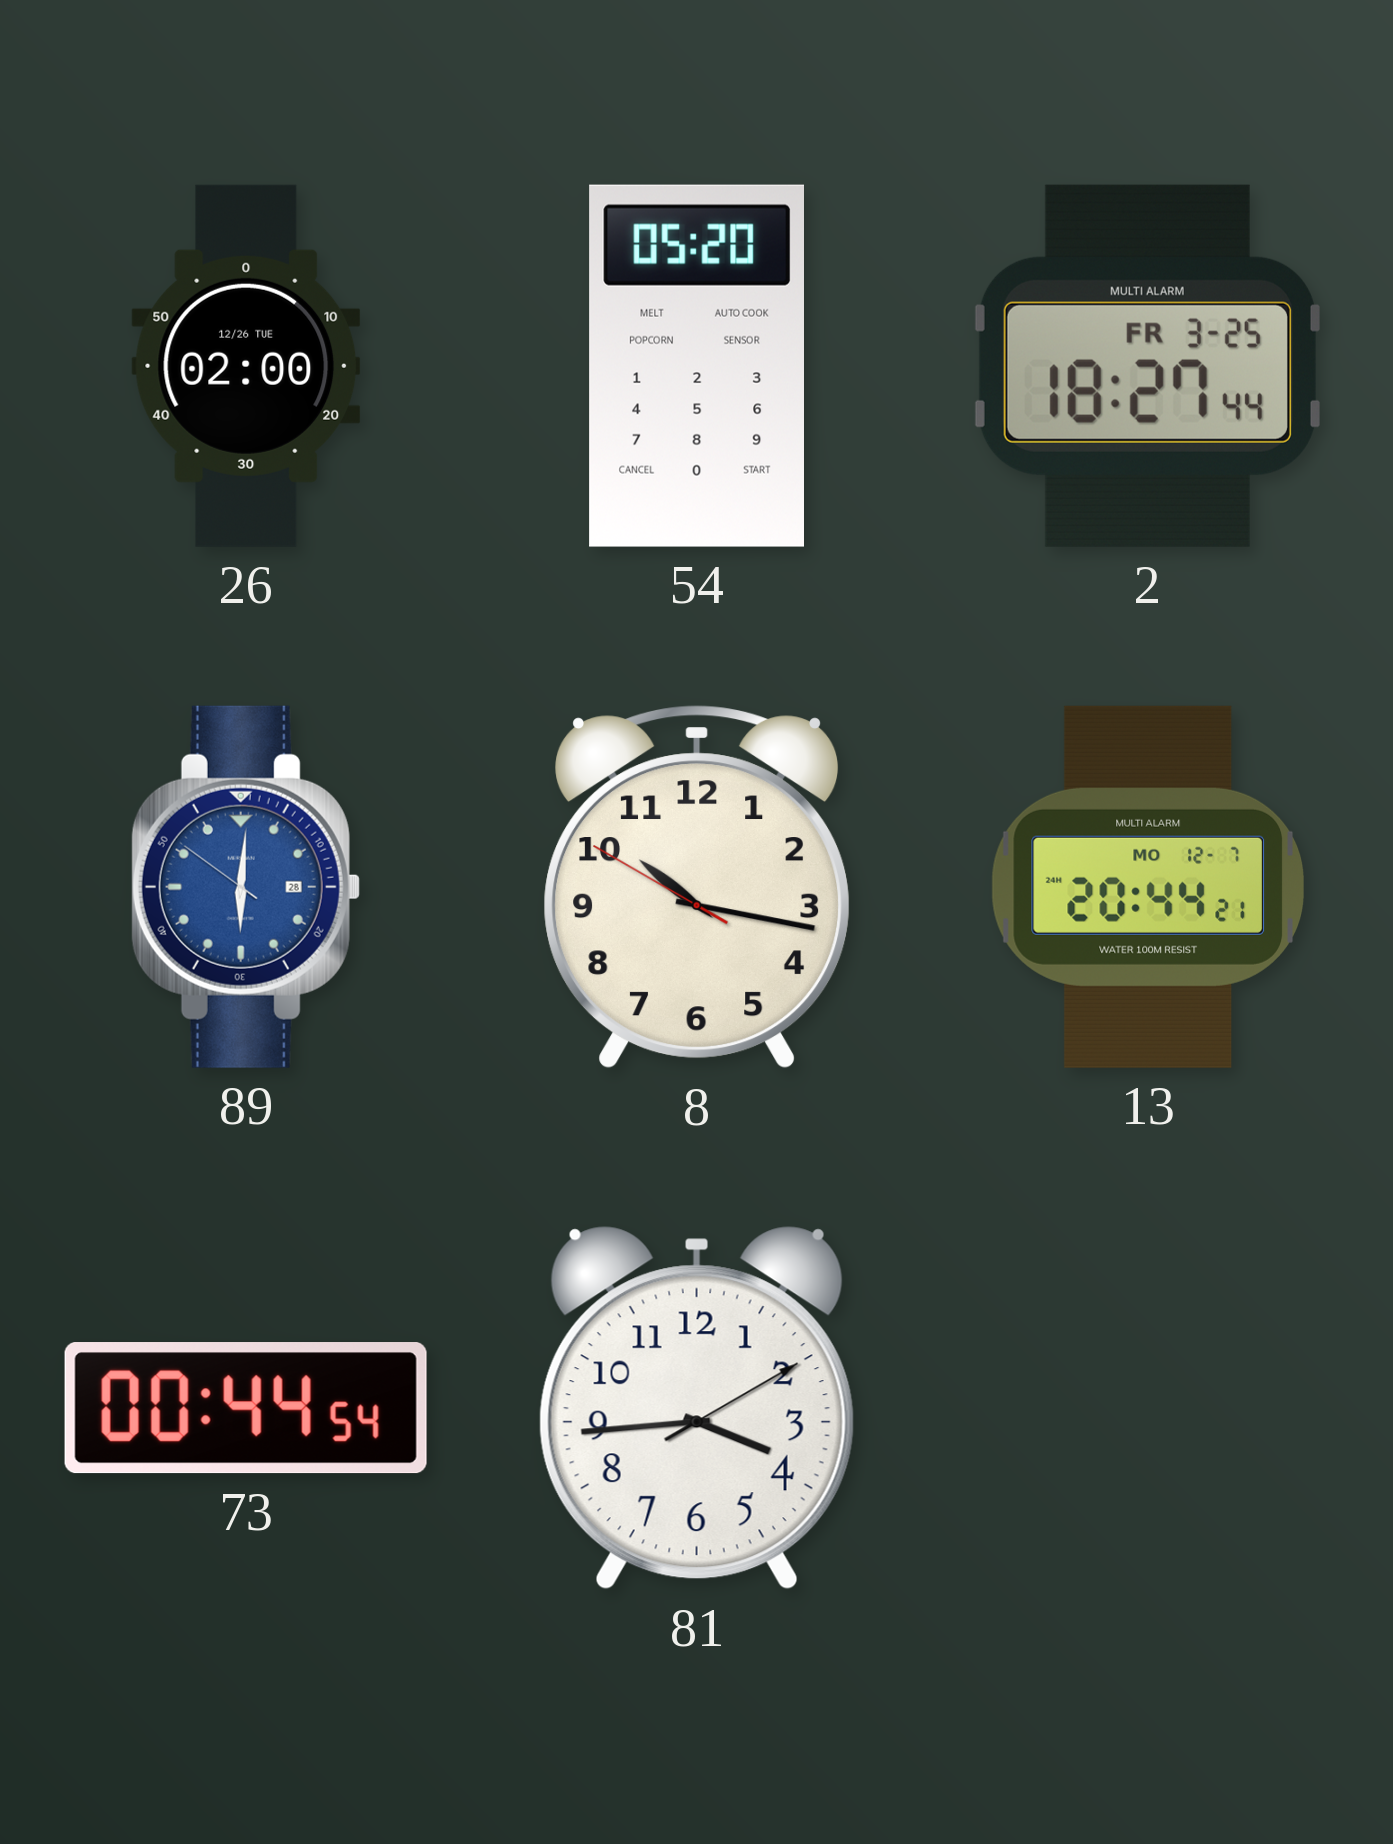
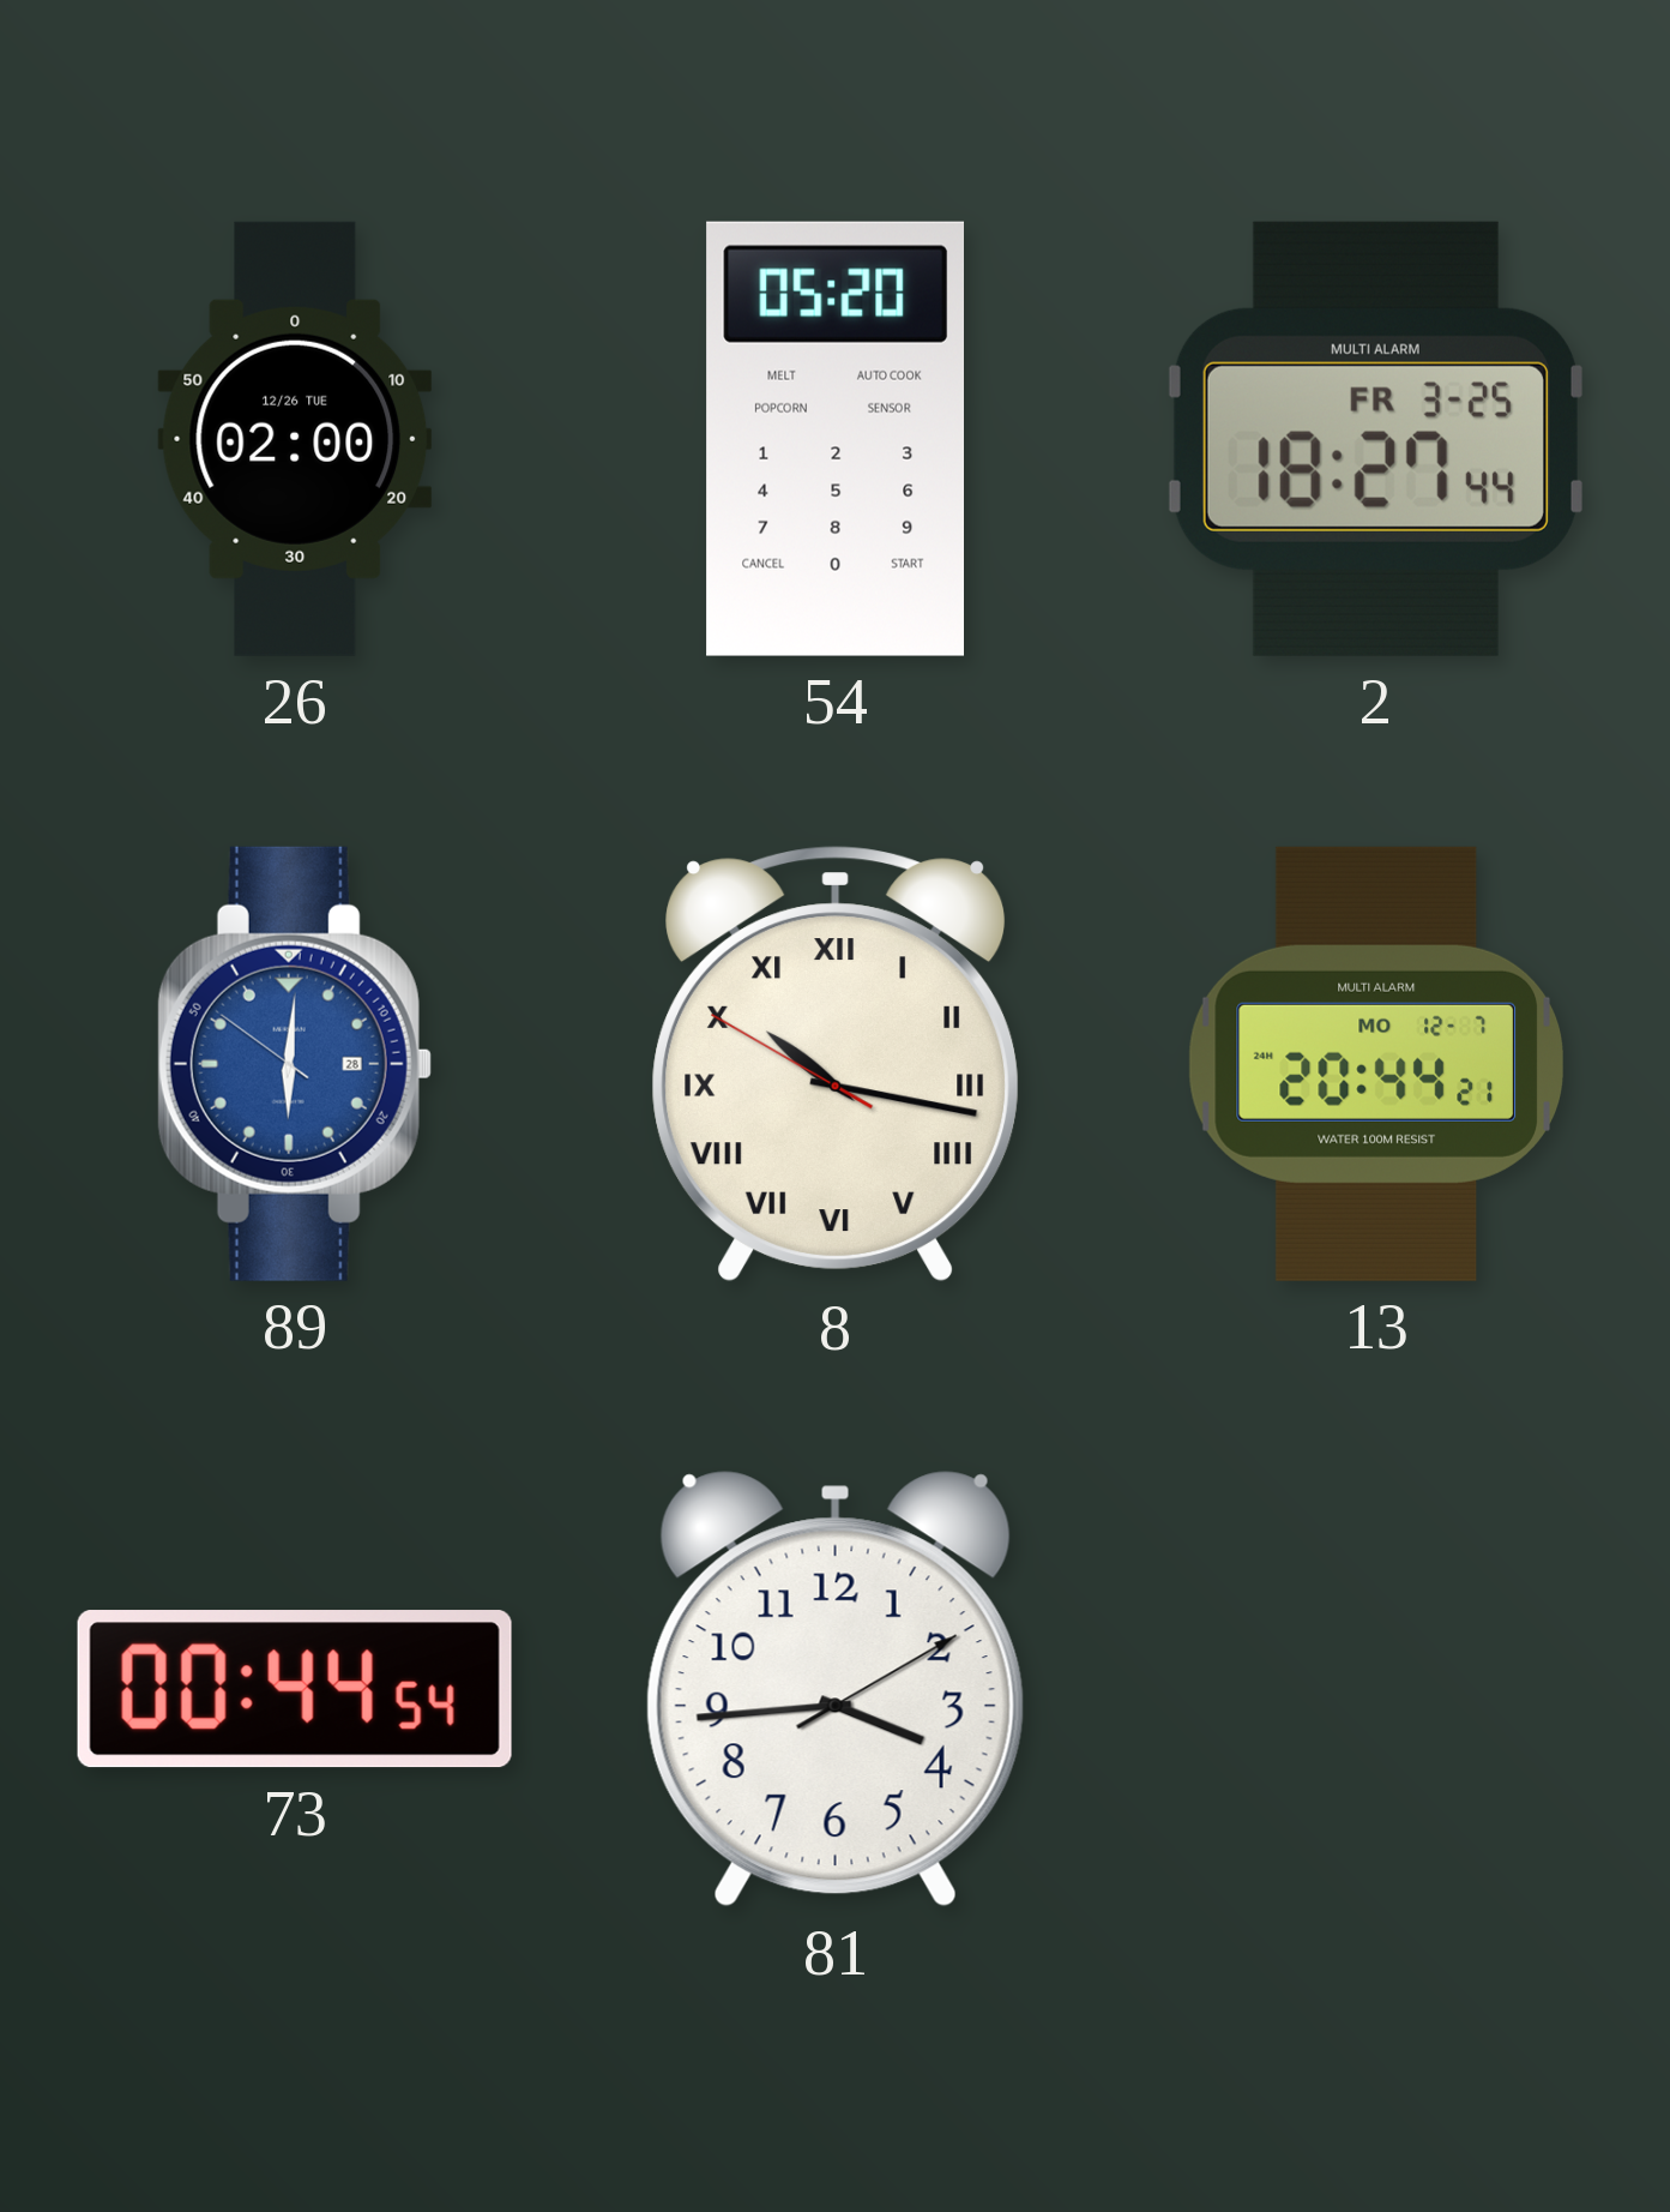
8 numerals: Arabic -> Roman
